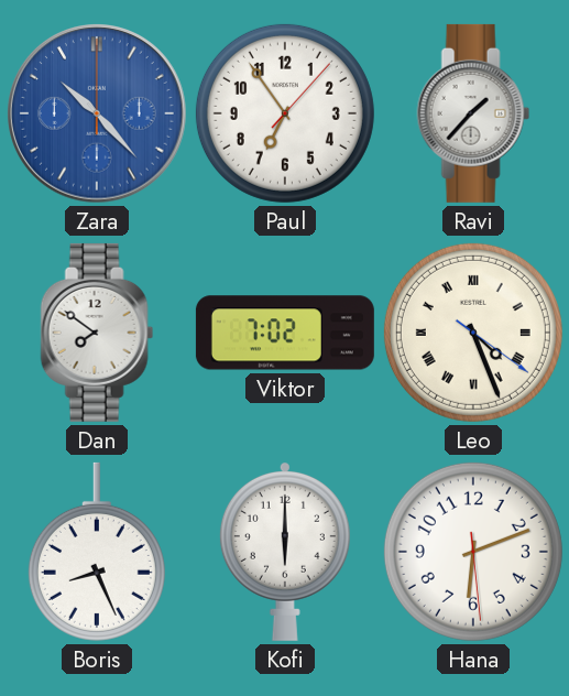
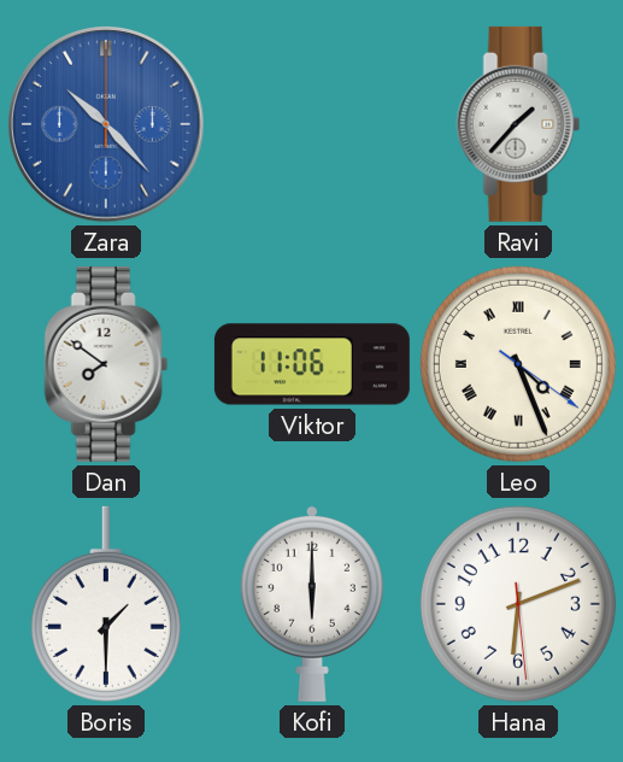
Paul: 6:54 -> none
Viktor: 7:02 -> 11:06
Boris: 8:26 -> 1:30
